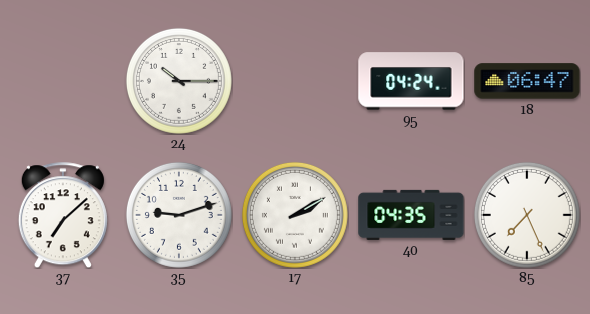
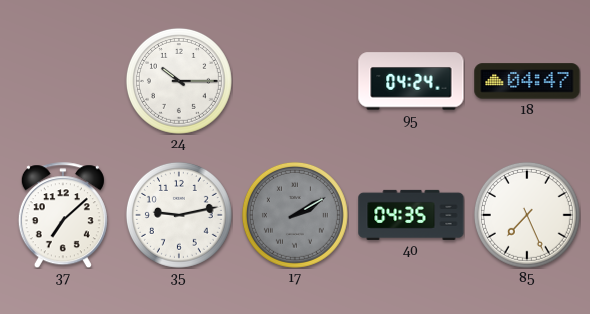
18: 06:47 -> 04:47
35: 9:12 -> 9:13
17 dial: white -> grey
